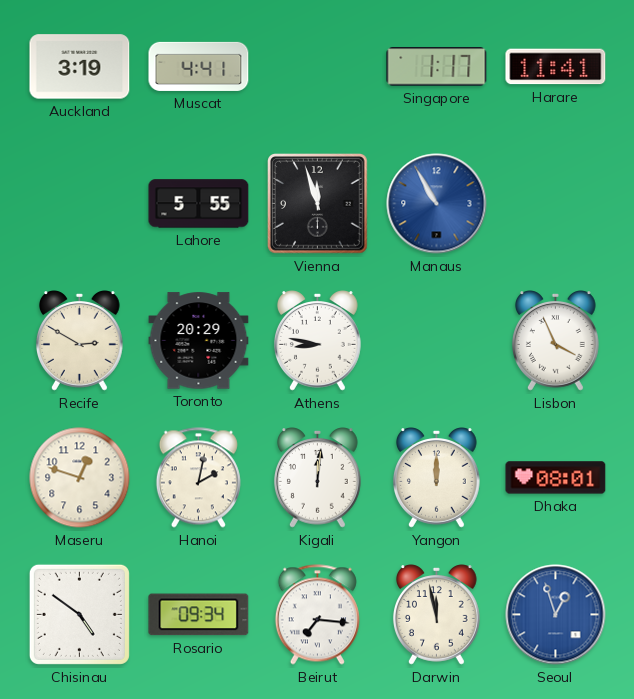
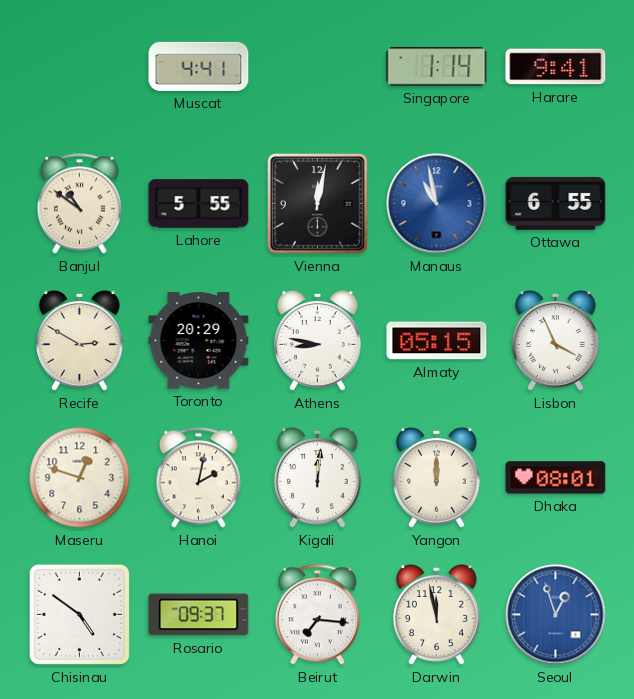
Auckland: 3:19 -> none
Singapore: 1:17 -> 1:14
Harare: 11:41 -> 9:41
Banjul: none -> 10:51
Vienna: 11:57 -> 12:02
Manaus: 10:55 -> 10:58
Ottawa: none -> 6:55
Almaty: none -> 05:15
Rosario: 09:34 -> 09:37
